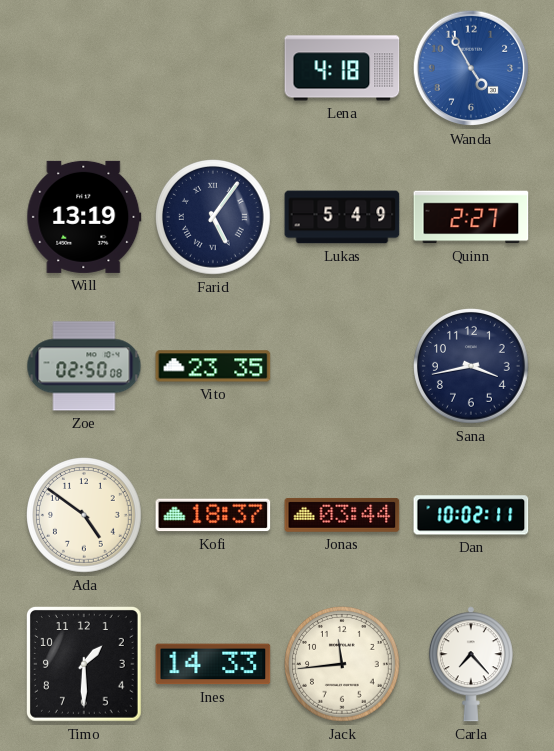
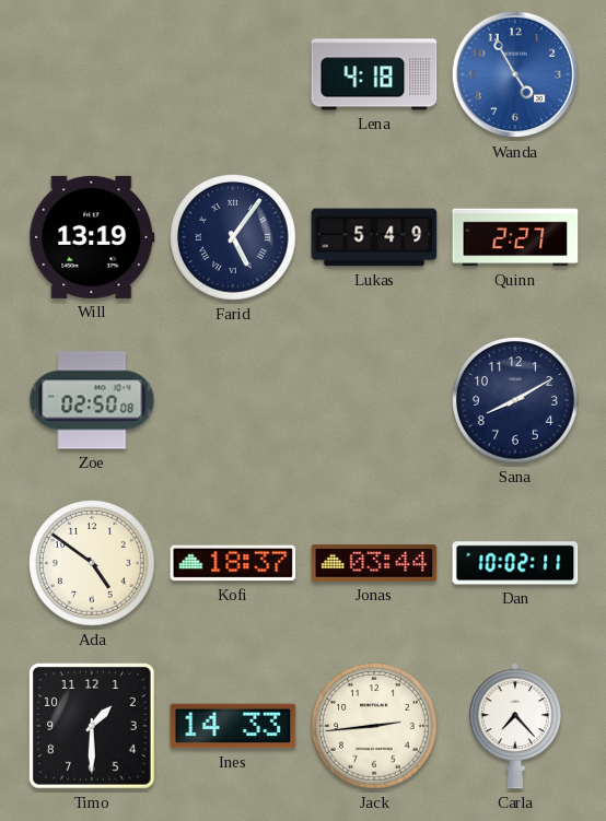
Vito: 23:35 -> none
Sana: 3:43 -> 8:10
Jack: 11:44 -> 2:44
